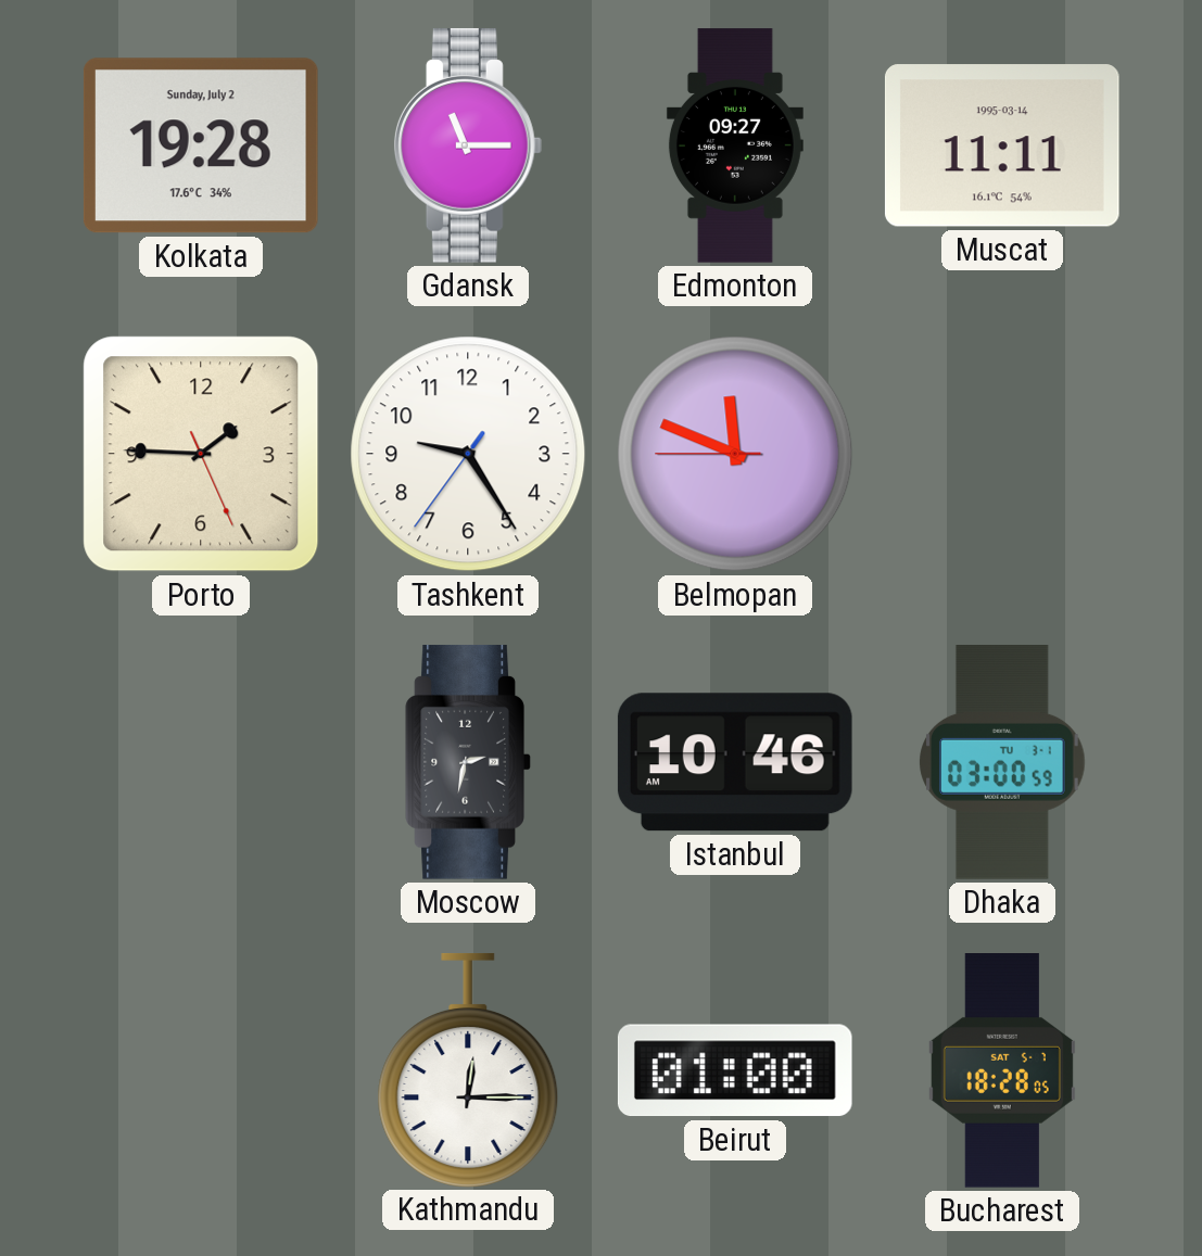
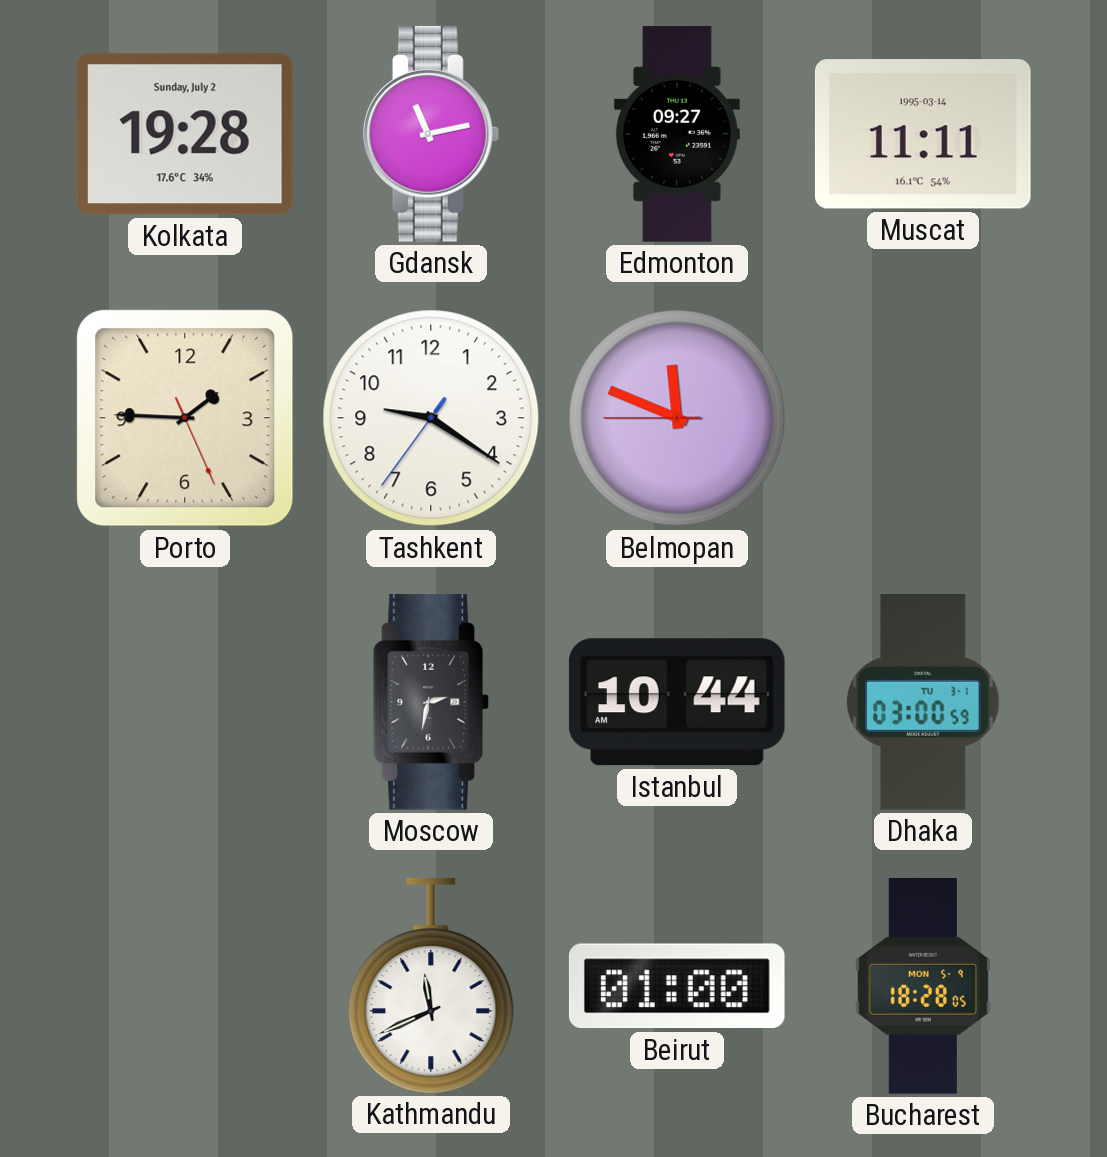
Gdansk: 11:15 -> 11:13
Tashkent: 9:24 -> 9:20
Istanbul: 10:46 -> 10:44
Kathmandu: 12:15 -> 11:41
Bucharest date: SAT 5-7 -> MON 5-9
